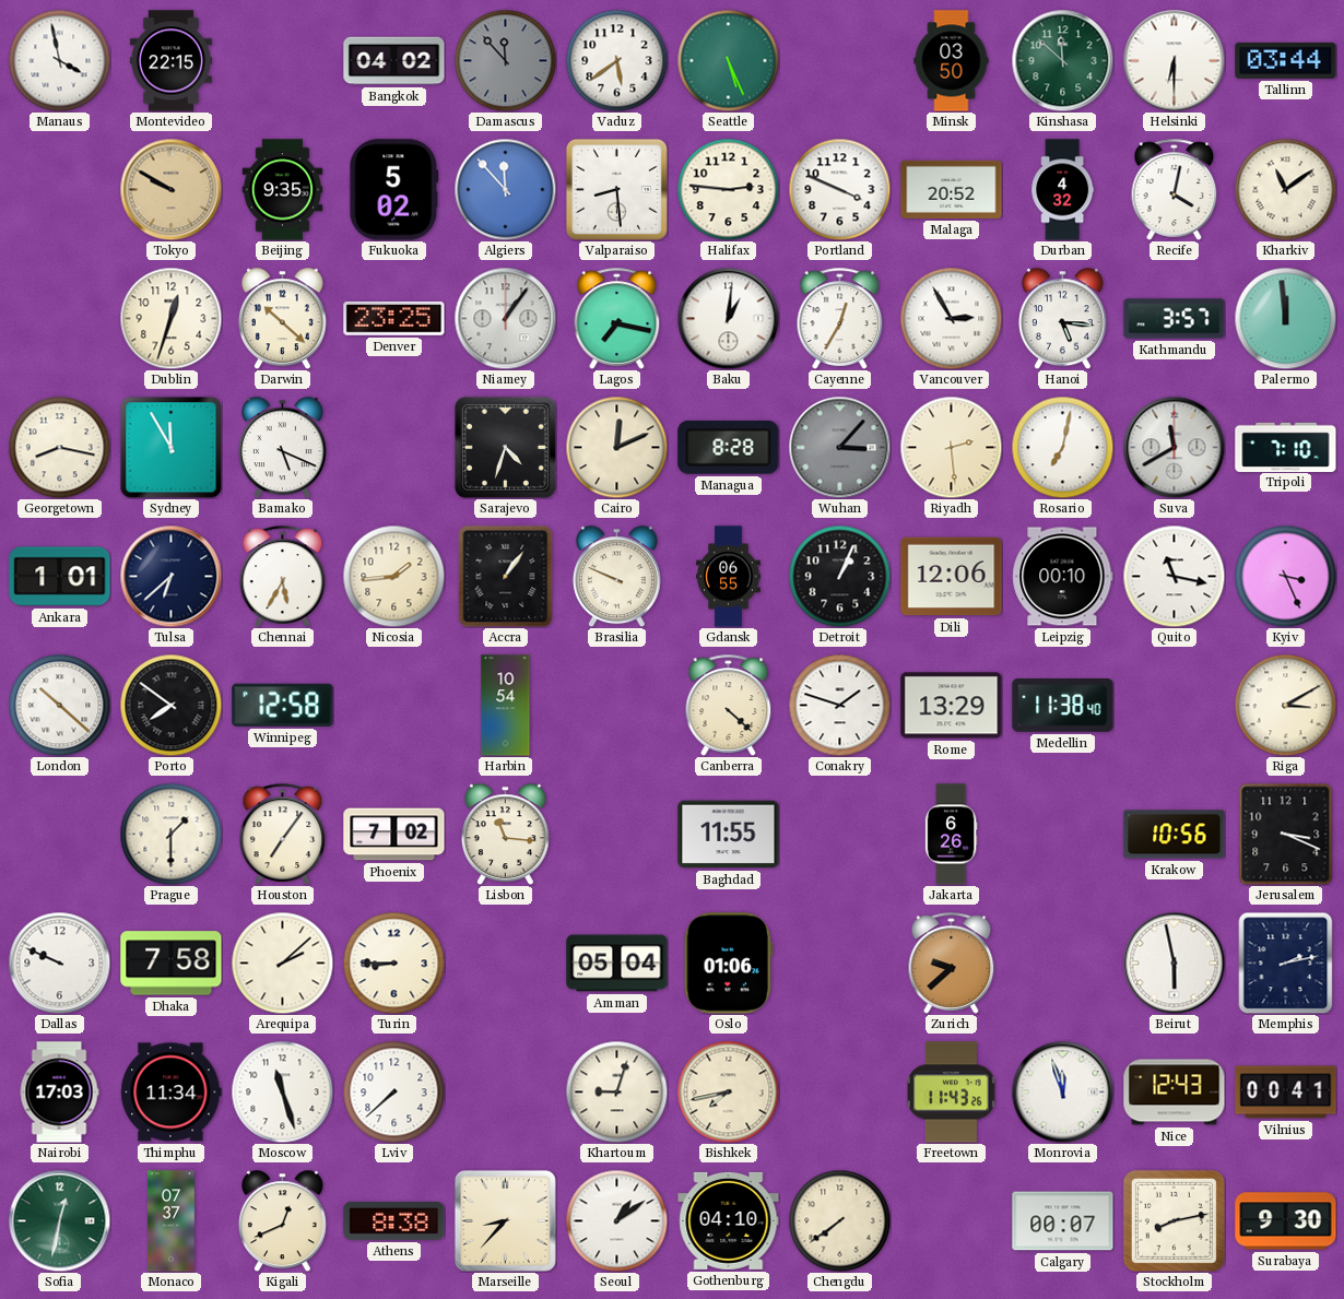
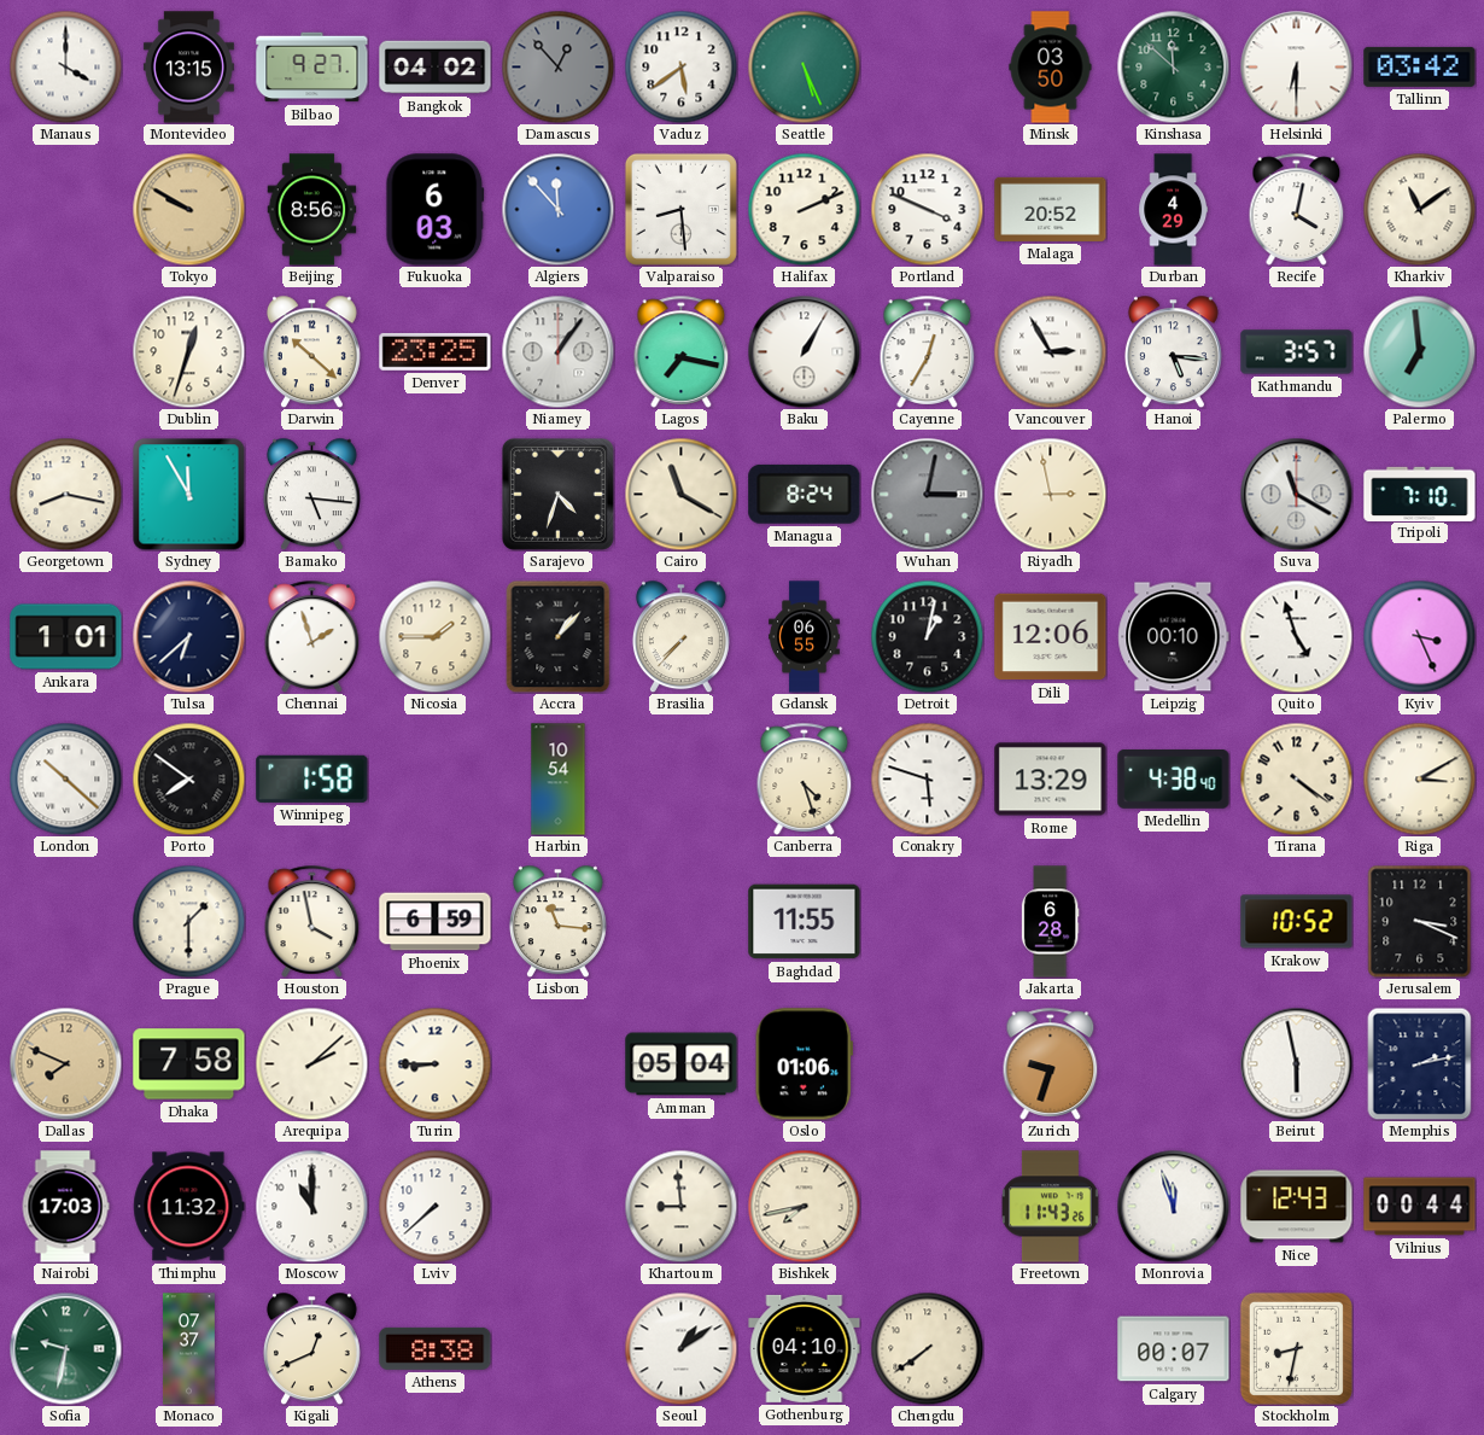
Manaus: 3:58 -> 4:00
Montevideo: 22:15 -> 13:15
Bilbao: none -> 9:27
Damascus: 11:53 -> 12:53
Tallinn: 03:44 -> 03:42
Beijing: 9:35 -> 8:56
Fukuoka: 5:02 -> 6:03
Halifax: 2:46 -> 2:11
Durban: 4:32 -> 4:29
Baku: 1:01 -> 1:05
Palermo: 11:59 -> 6:59
Bamako: 5:19 -> 5:16
Cairo: 12:11 -> 11:20
Managua: 8:28 -> 8:24
Wuhan: 3:07 -> 3:02
Riyadh: 2:29 -> 2:58
Rosario: 7:02 -> none
Suva: 11:40 -> 11:20
Chennai: 5:35 -> 1:57
Nicosia: 1:44 -> 1:45
Accra: 1:06 -> 1:07
Brasilia: 9:49 -> 7:37
Detroit: 1:04 -> 1:02
Quito: 11:17 -> 4:57
Winnipeg: 12:58 -> 1:58
Canberra: 4:22 -> 4:27
Conakry: 1:48 -> 5:48
Medellin: 11:38 -> 4:38
Tirana: none -> 4:21
Houston: 7:06 -> 3:58
Phoenix: 7:02 -> 6:59
Jakarta: 6:26 -> 6:28
Krakow: 10:56 -> 10:52
Dallas: 9:49 -> 7:49
Dallas dial: white -> champagne
Zurich: 9:38 -> 9:33
Thimphu: 11:34 -> 11:32
Moscow: 11:27 -> 11:00
Khartoum: 9:03 -> 8:59
Vilnius: 00:41 -> 00:44
Sofia: 12:32 -> 9:32
Marseille: 8:37 -> none
Stockholm: 8:13 -> 8:32
Surabaya: 9:30 -> none
